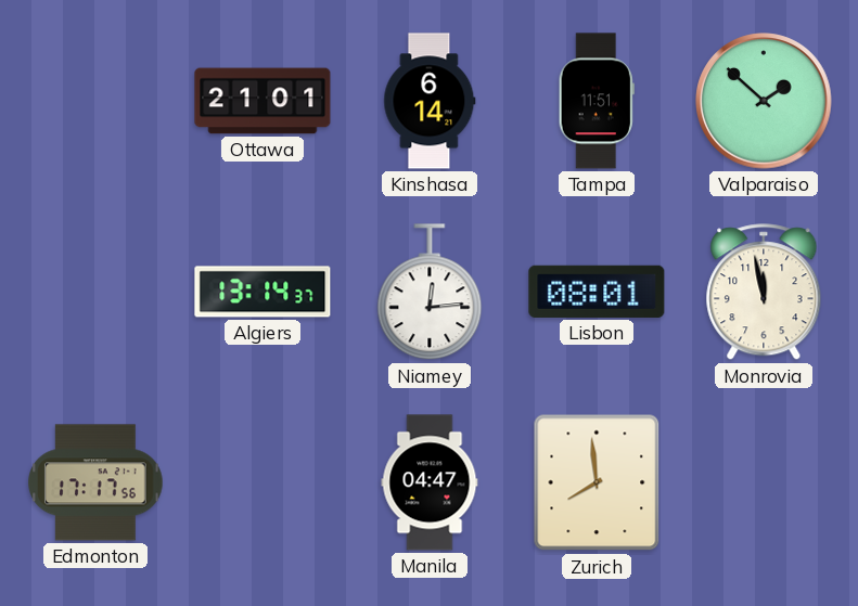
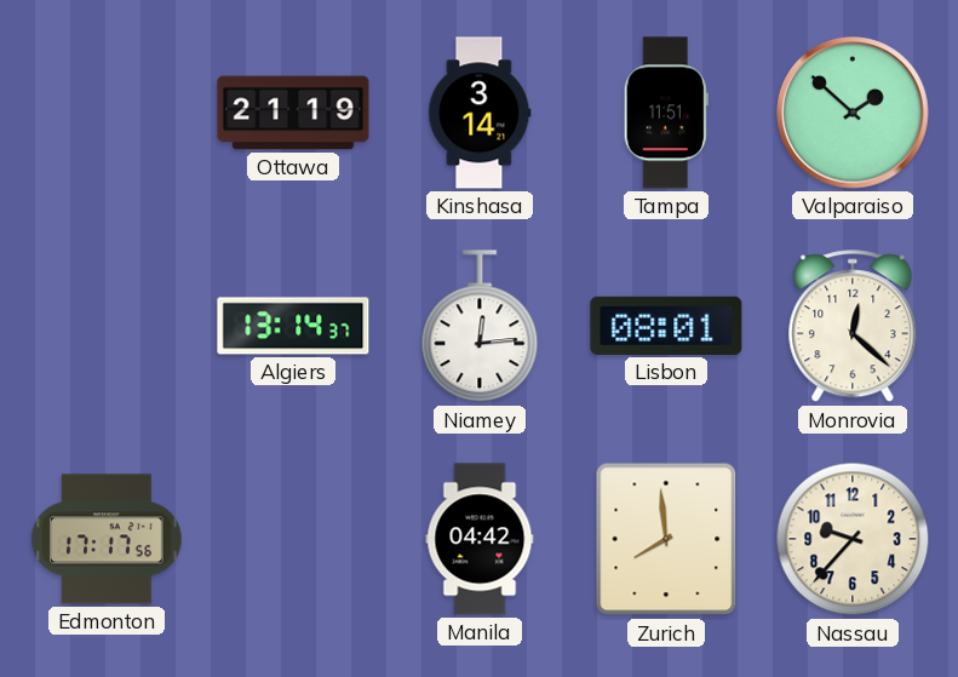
Ottawa: 21:01 -> 21:19
Kinshasa: 6:14 -> 3:14
Monrovia: 11:58 -> 12:22
Manila: 04:47 -> 04:42
Nassau: none -> 9:37
